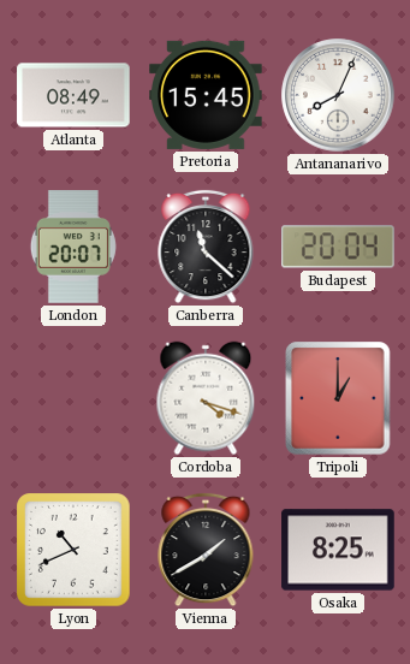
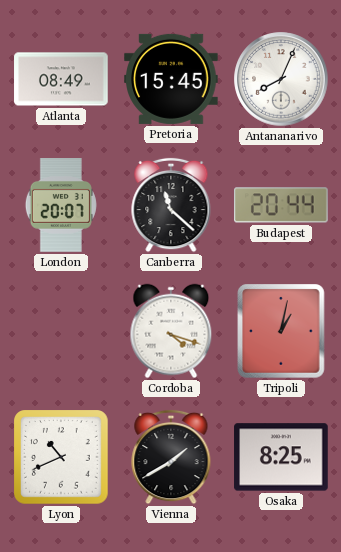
Budapest: 20:04 -> 20:44
Tripoli: 1:00 -> 1:02
